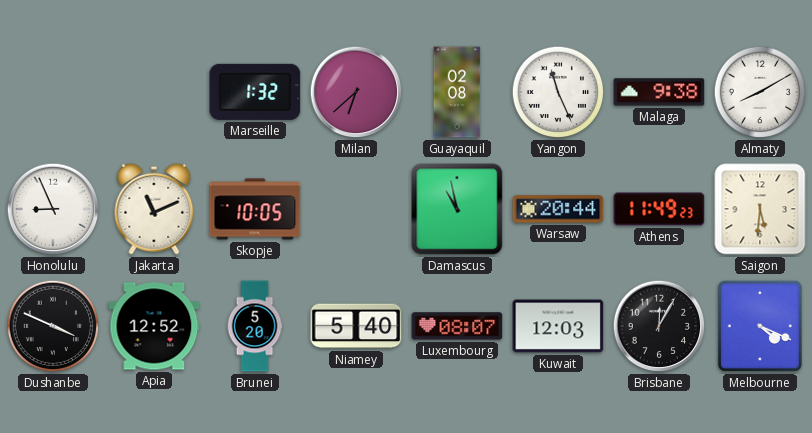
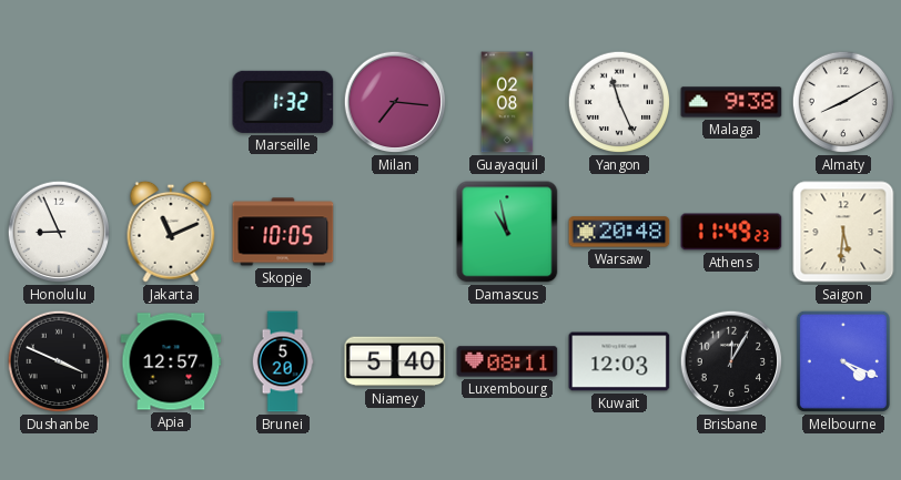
Milan: 6:38 -> 7:16
Warsaw: 20:44 -> 20:48
Apia: 12:52 -> 12:57
Luxembourg: 08:07 -> 08:11
